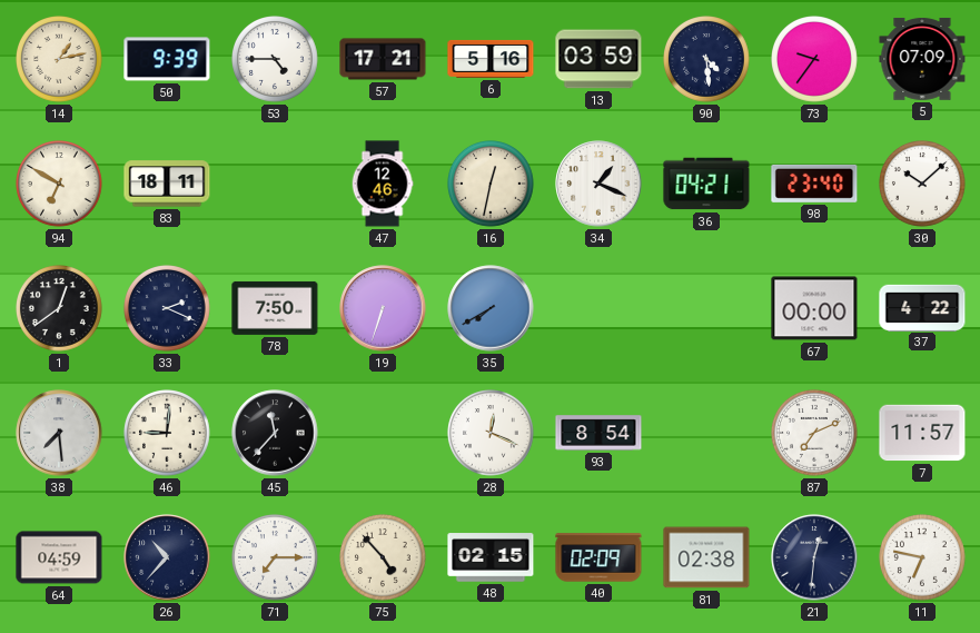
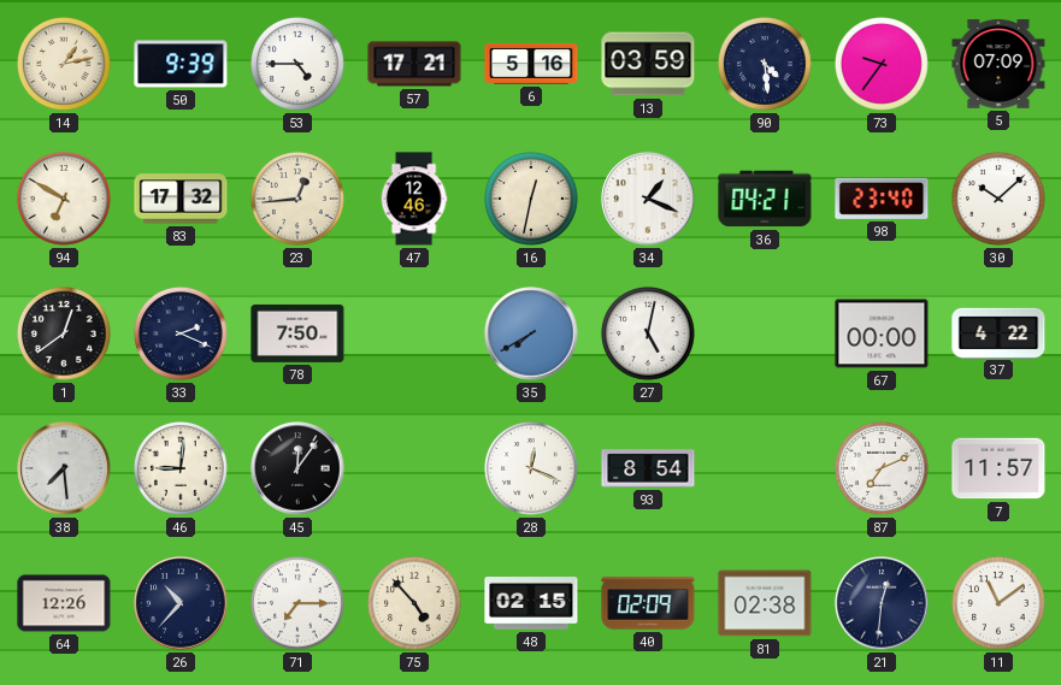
83: 18:11 -> 17:32
23: none -> 12:44
19: 6:33 -> none
27: none -> 5:02
45: 11:37 -> 12:06
64: 04:59 -> 12:26
11: 6:47 -> 11:09
